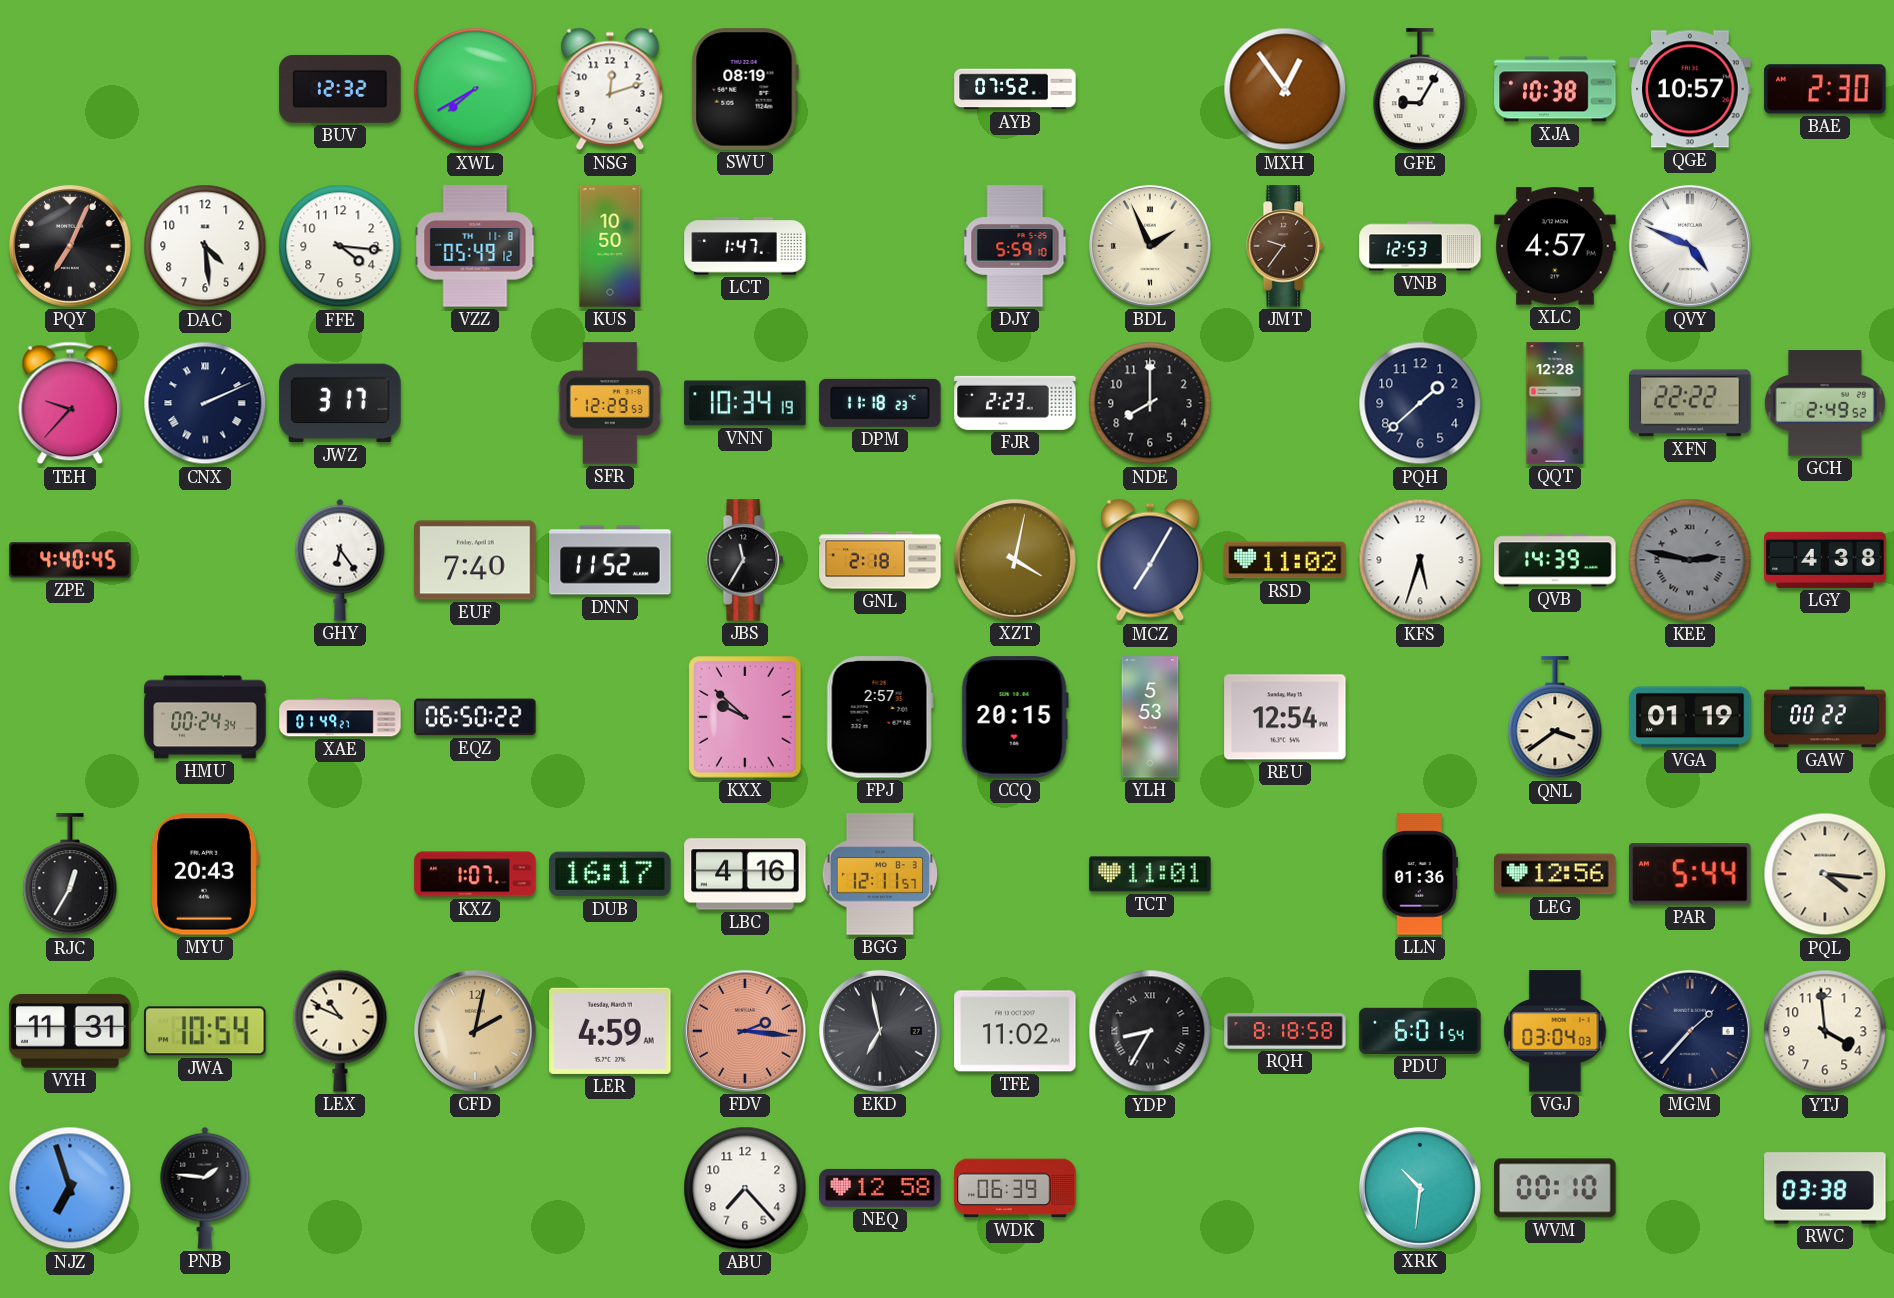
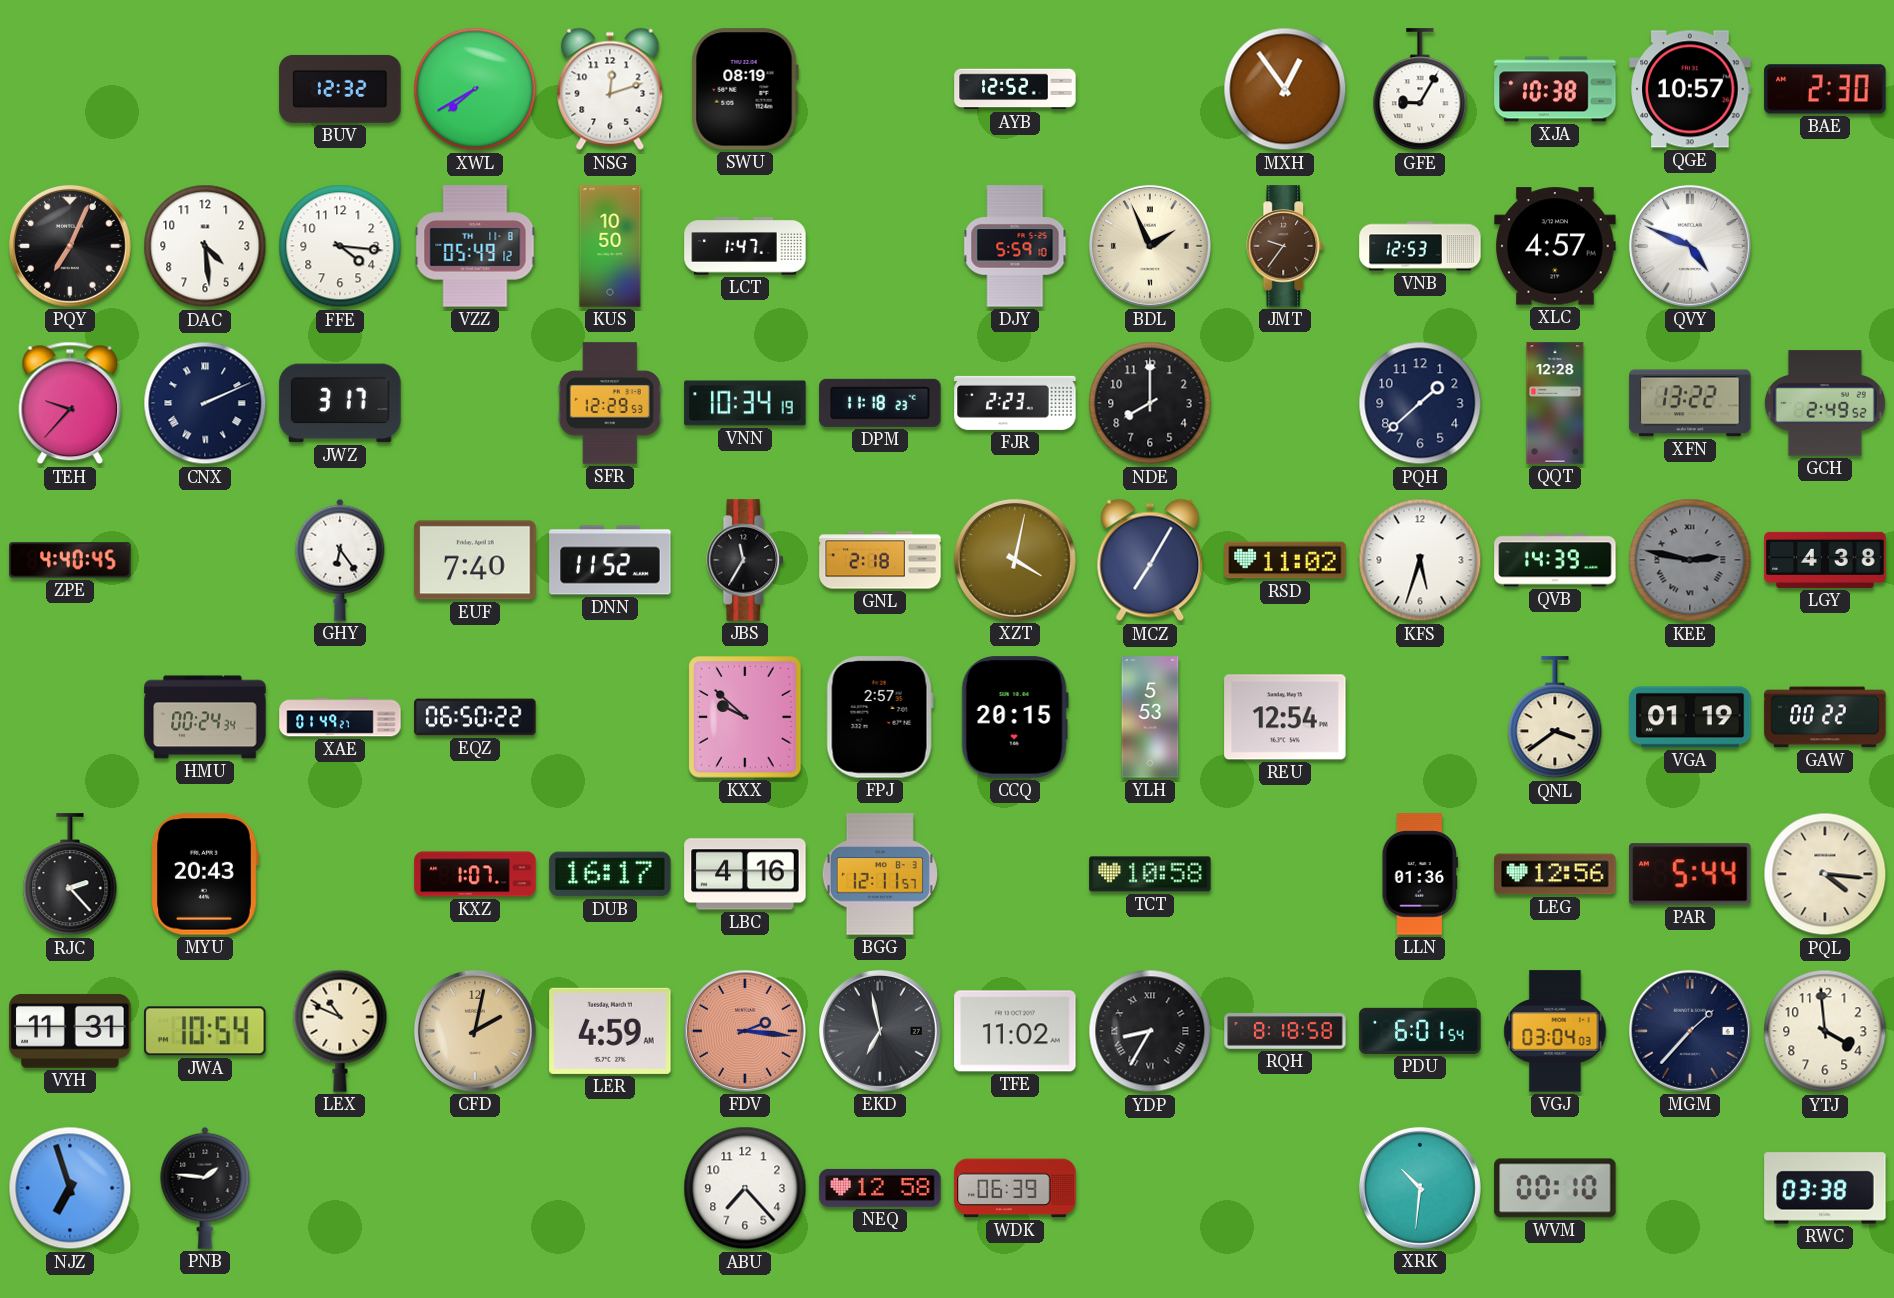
AYB: 07:52 -> 12:52
XFN: 22:22 -> 13:22
RJC: 12:35 -> 2:23
TCT: 11:01 -> 10:58
